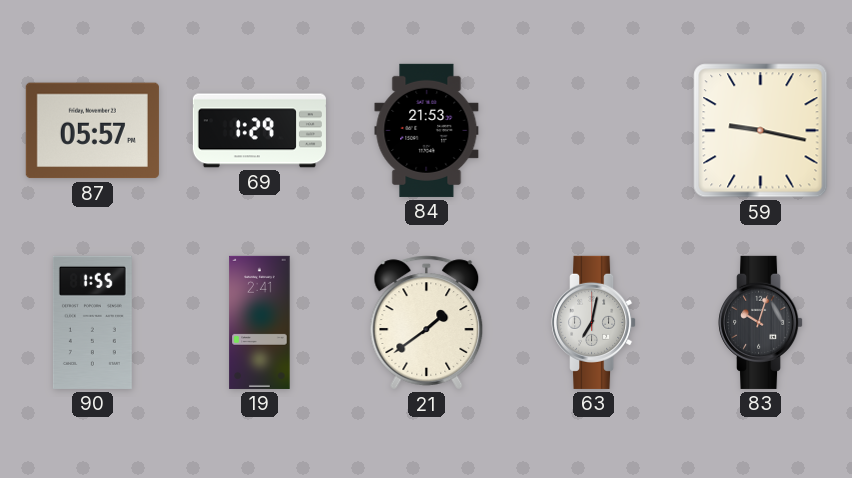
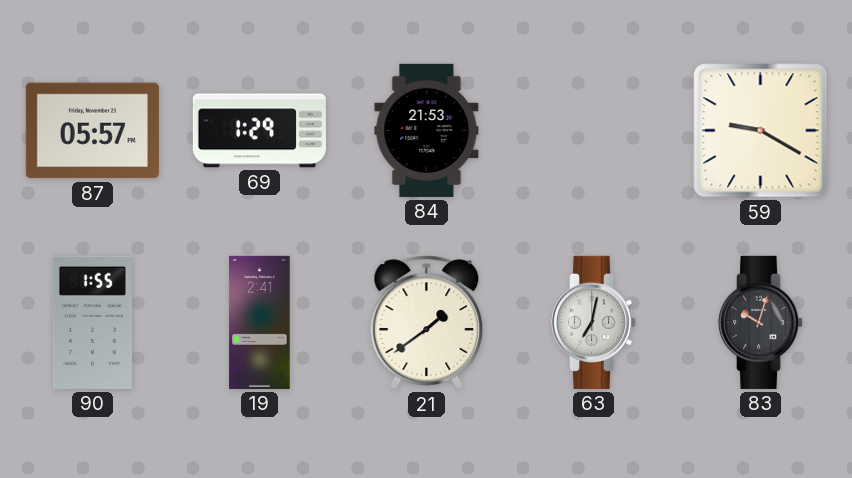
59: 9:17 -> 9:20
